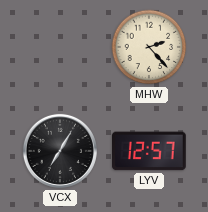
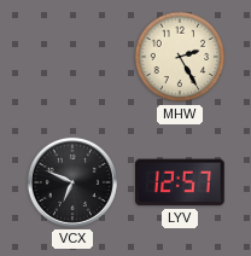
MHW: 2:23 -> 2:25
VCX: 7:05 -> 6:49
